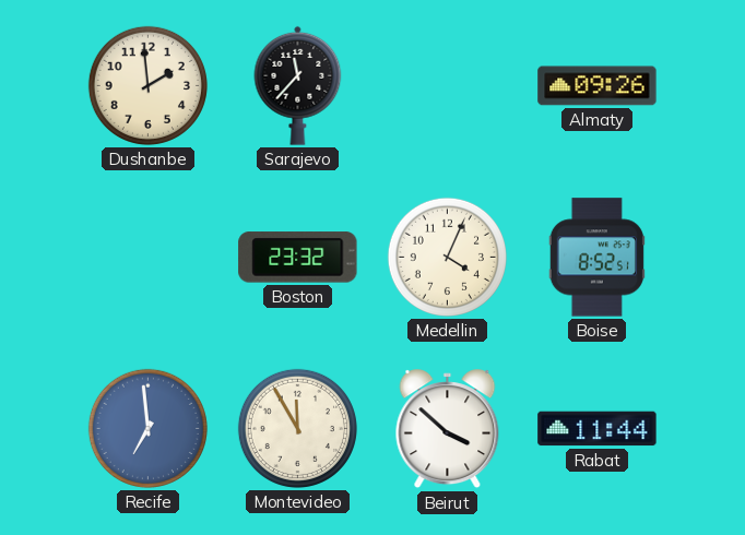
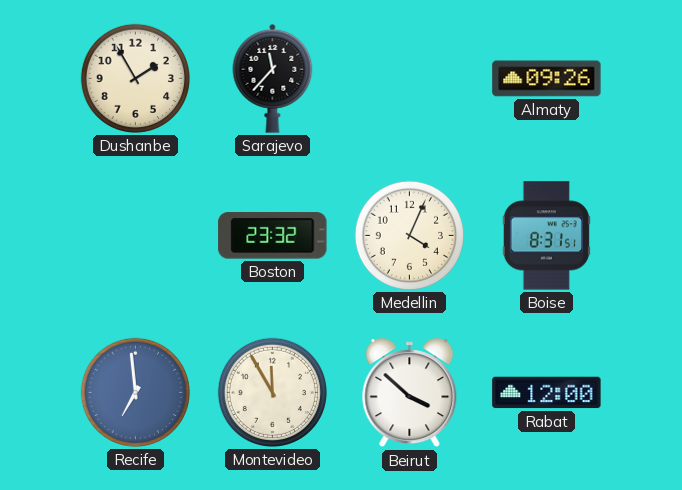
Dushanbe: 1:59 -> 1:55
Boise: 8:52 -> 8:31
Rabat: 11:44 -> 12:00
